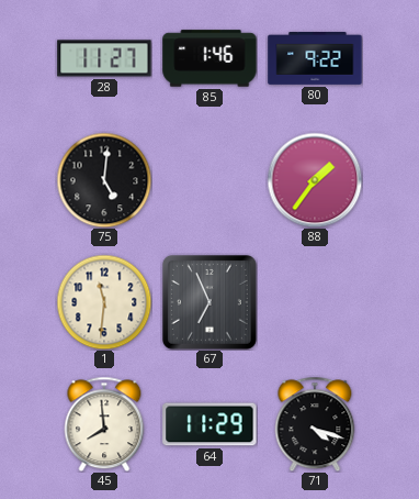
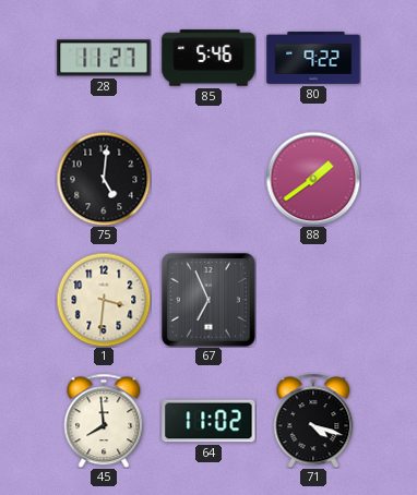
85: 1:46 -> 5:46
88: 1:36 -> 1:39
1: 11:31 -> 3:31
64: 11:29 -> 11:02
